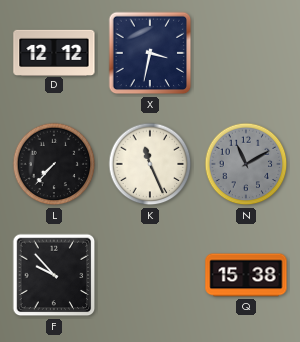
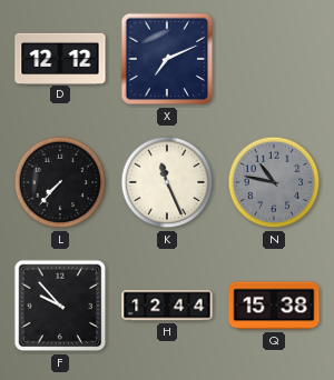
X: 3:32 -> 7:11
N: 11:10 -> 10:47
H: none -> 12:44
